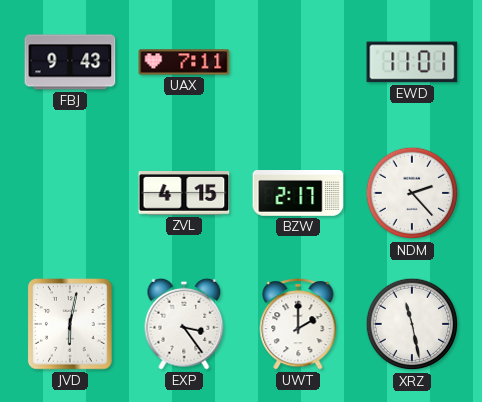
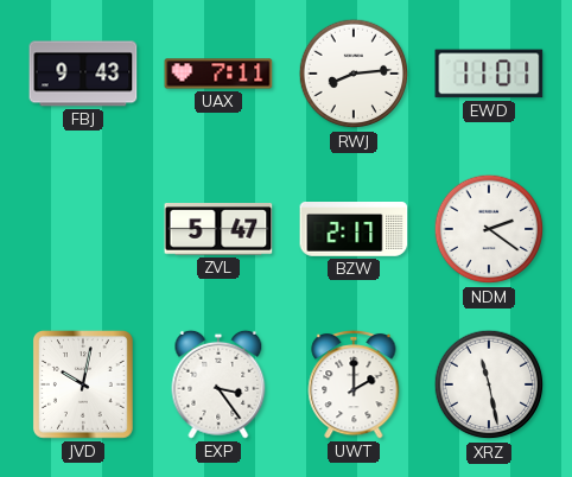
RWJ: none -> 8:14
ZVL: 4:15 -> 5:47
NDM: 2:23 -> 2:21
JVD: 6:02 -> 10:02
